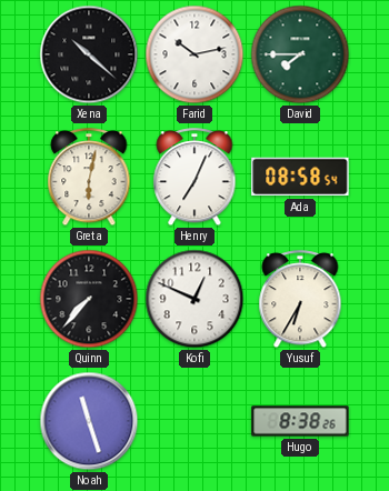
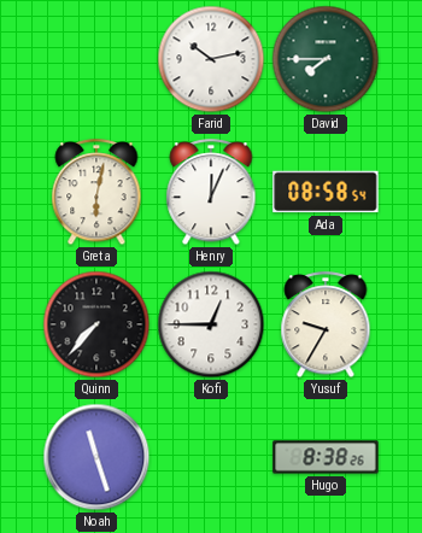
Xena: 10:22 -> none
Henry: 7:04 -> 12:04
Kofi: 12:49 -> 12:45
Yusuf: 6:35 -> 9:35
